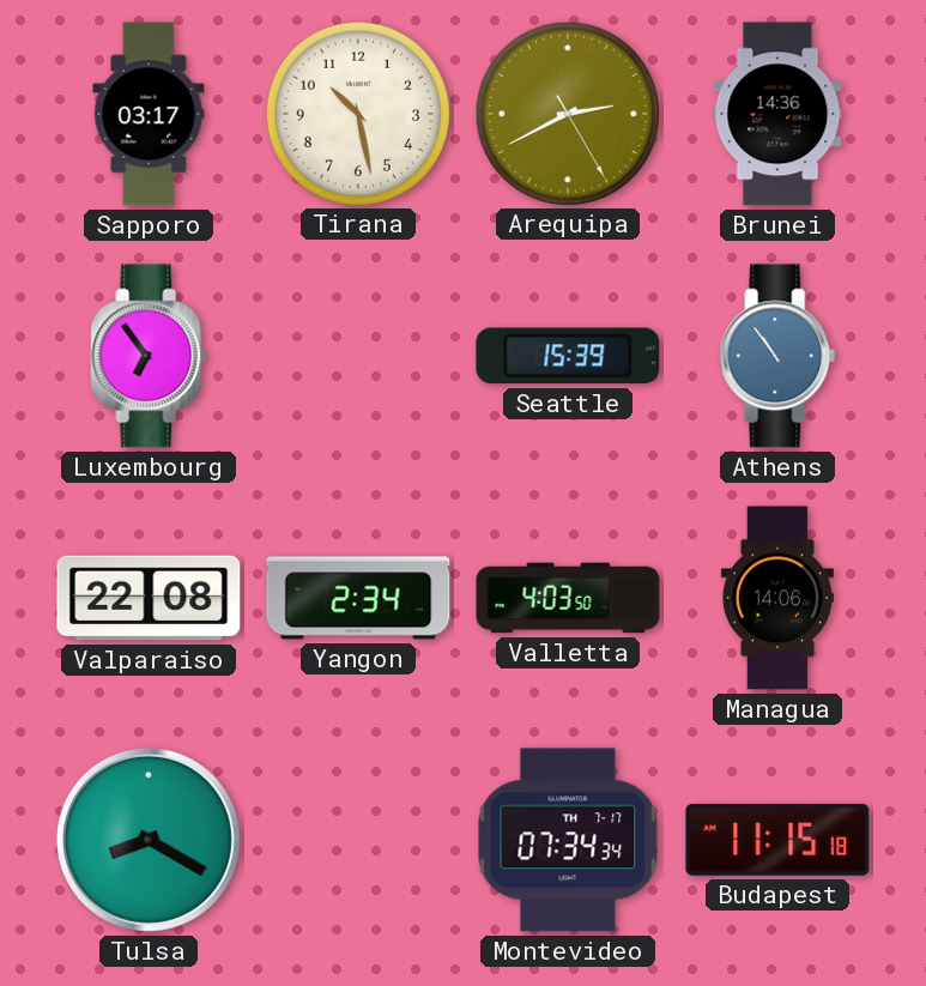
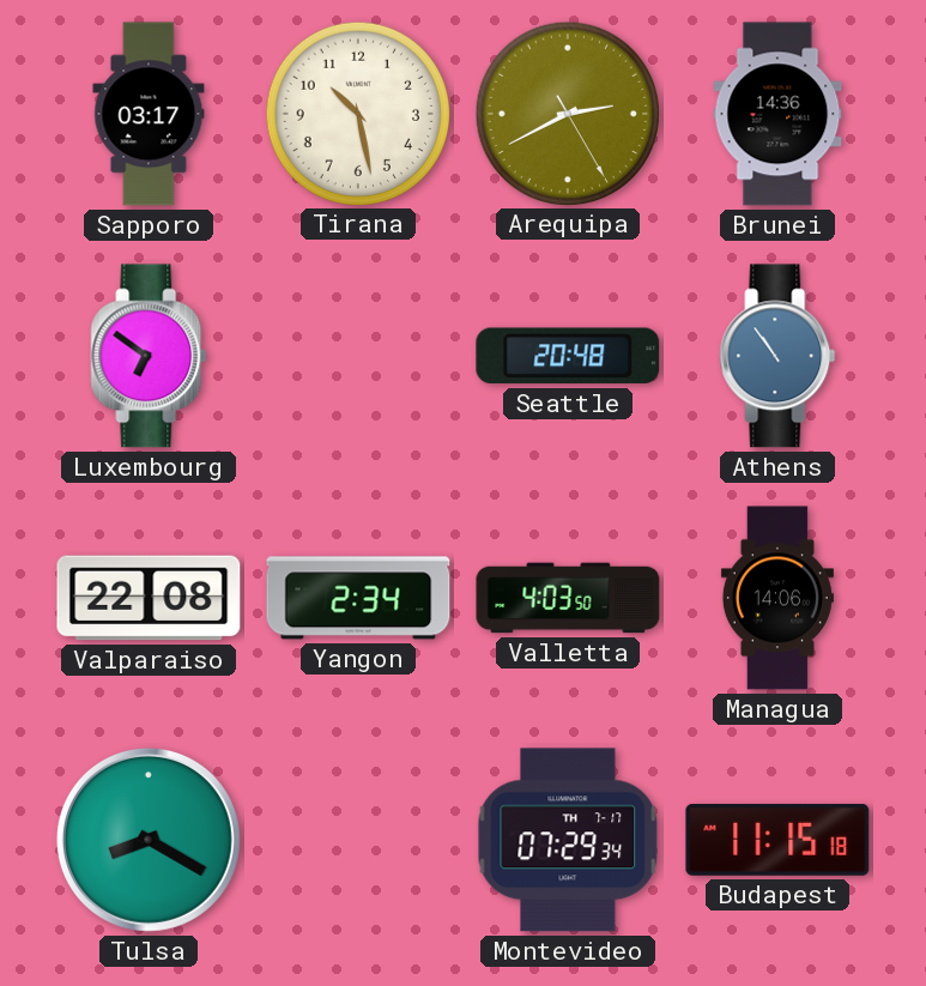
Luxembourg: 6:54 -> 6:51
Seattle: 15:39 -> 20:48
Montevideo: 07:34 -> 07:29
